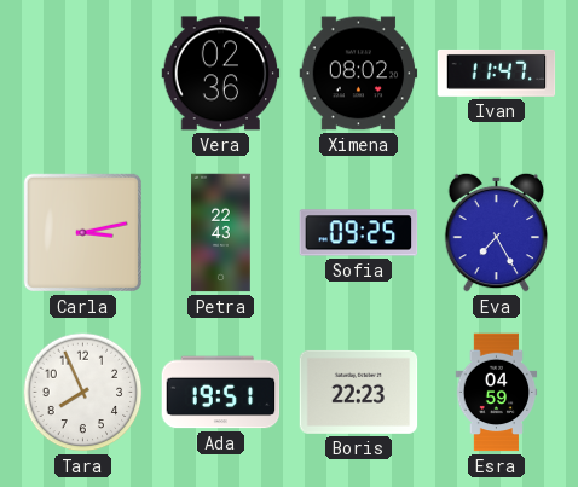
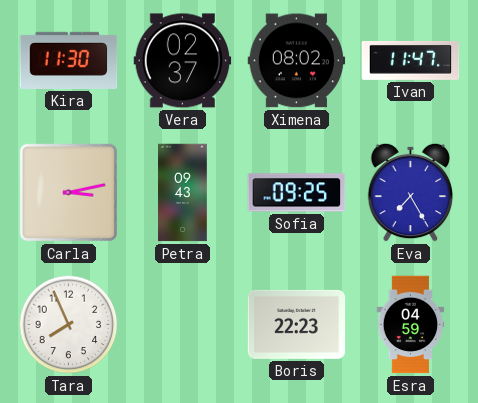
Kira: none -> 11:30
Vera: 02:36 -> 02:37
Petra: 22:43 -> 09:43
Ada: 19:51 -> none
